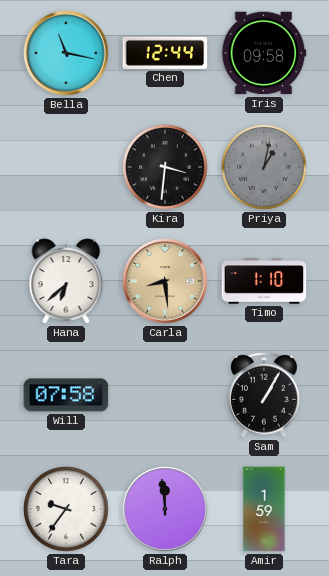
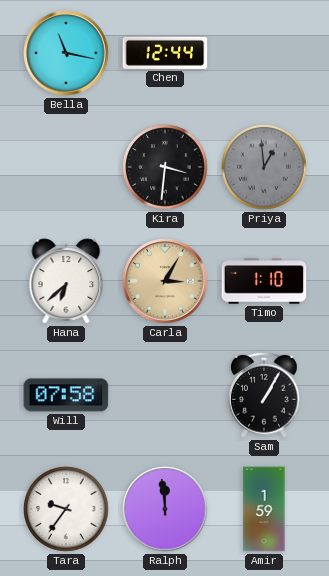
Iris: 09:58 -> none
Priya: 1:02 -> 12:59
Carla: 8:29 -> 3:05
